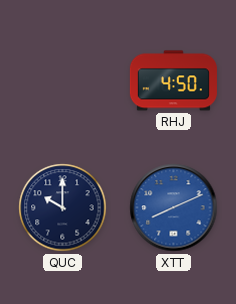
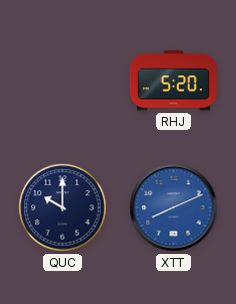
RHJ: 4:50 -> 5:20
